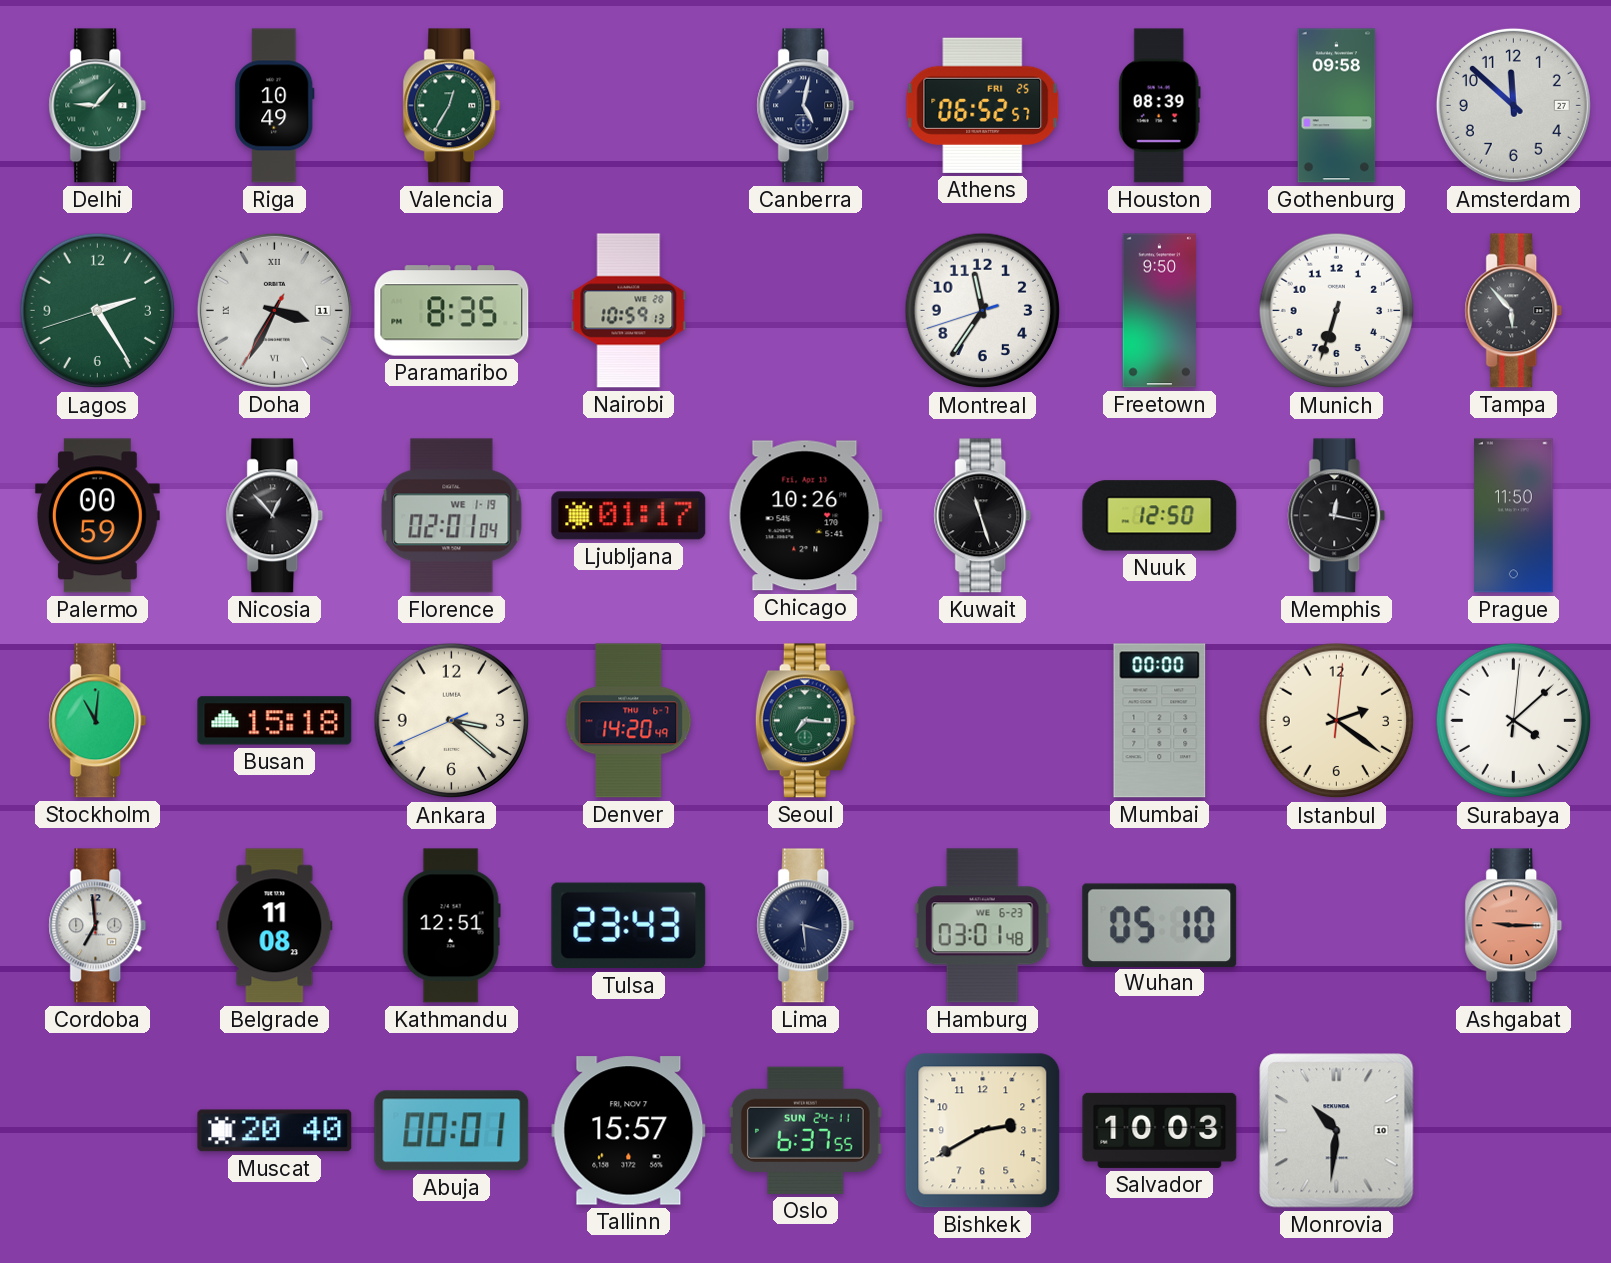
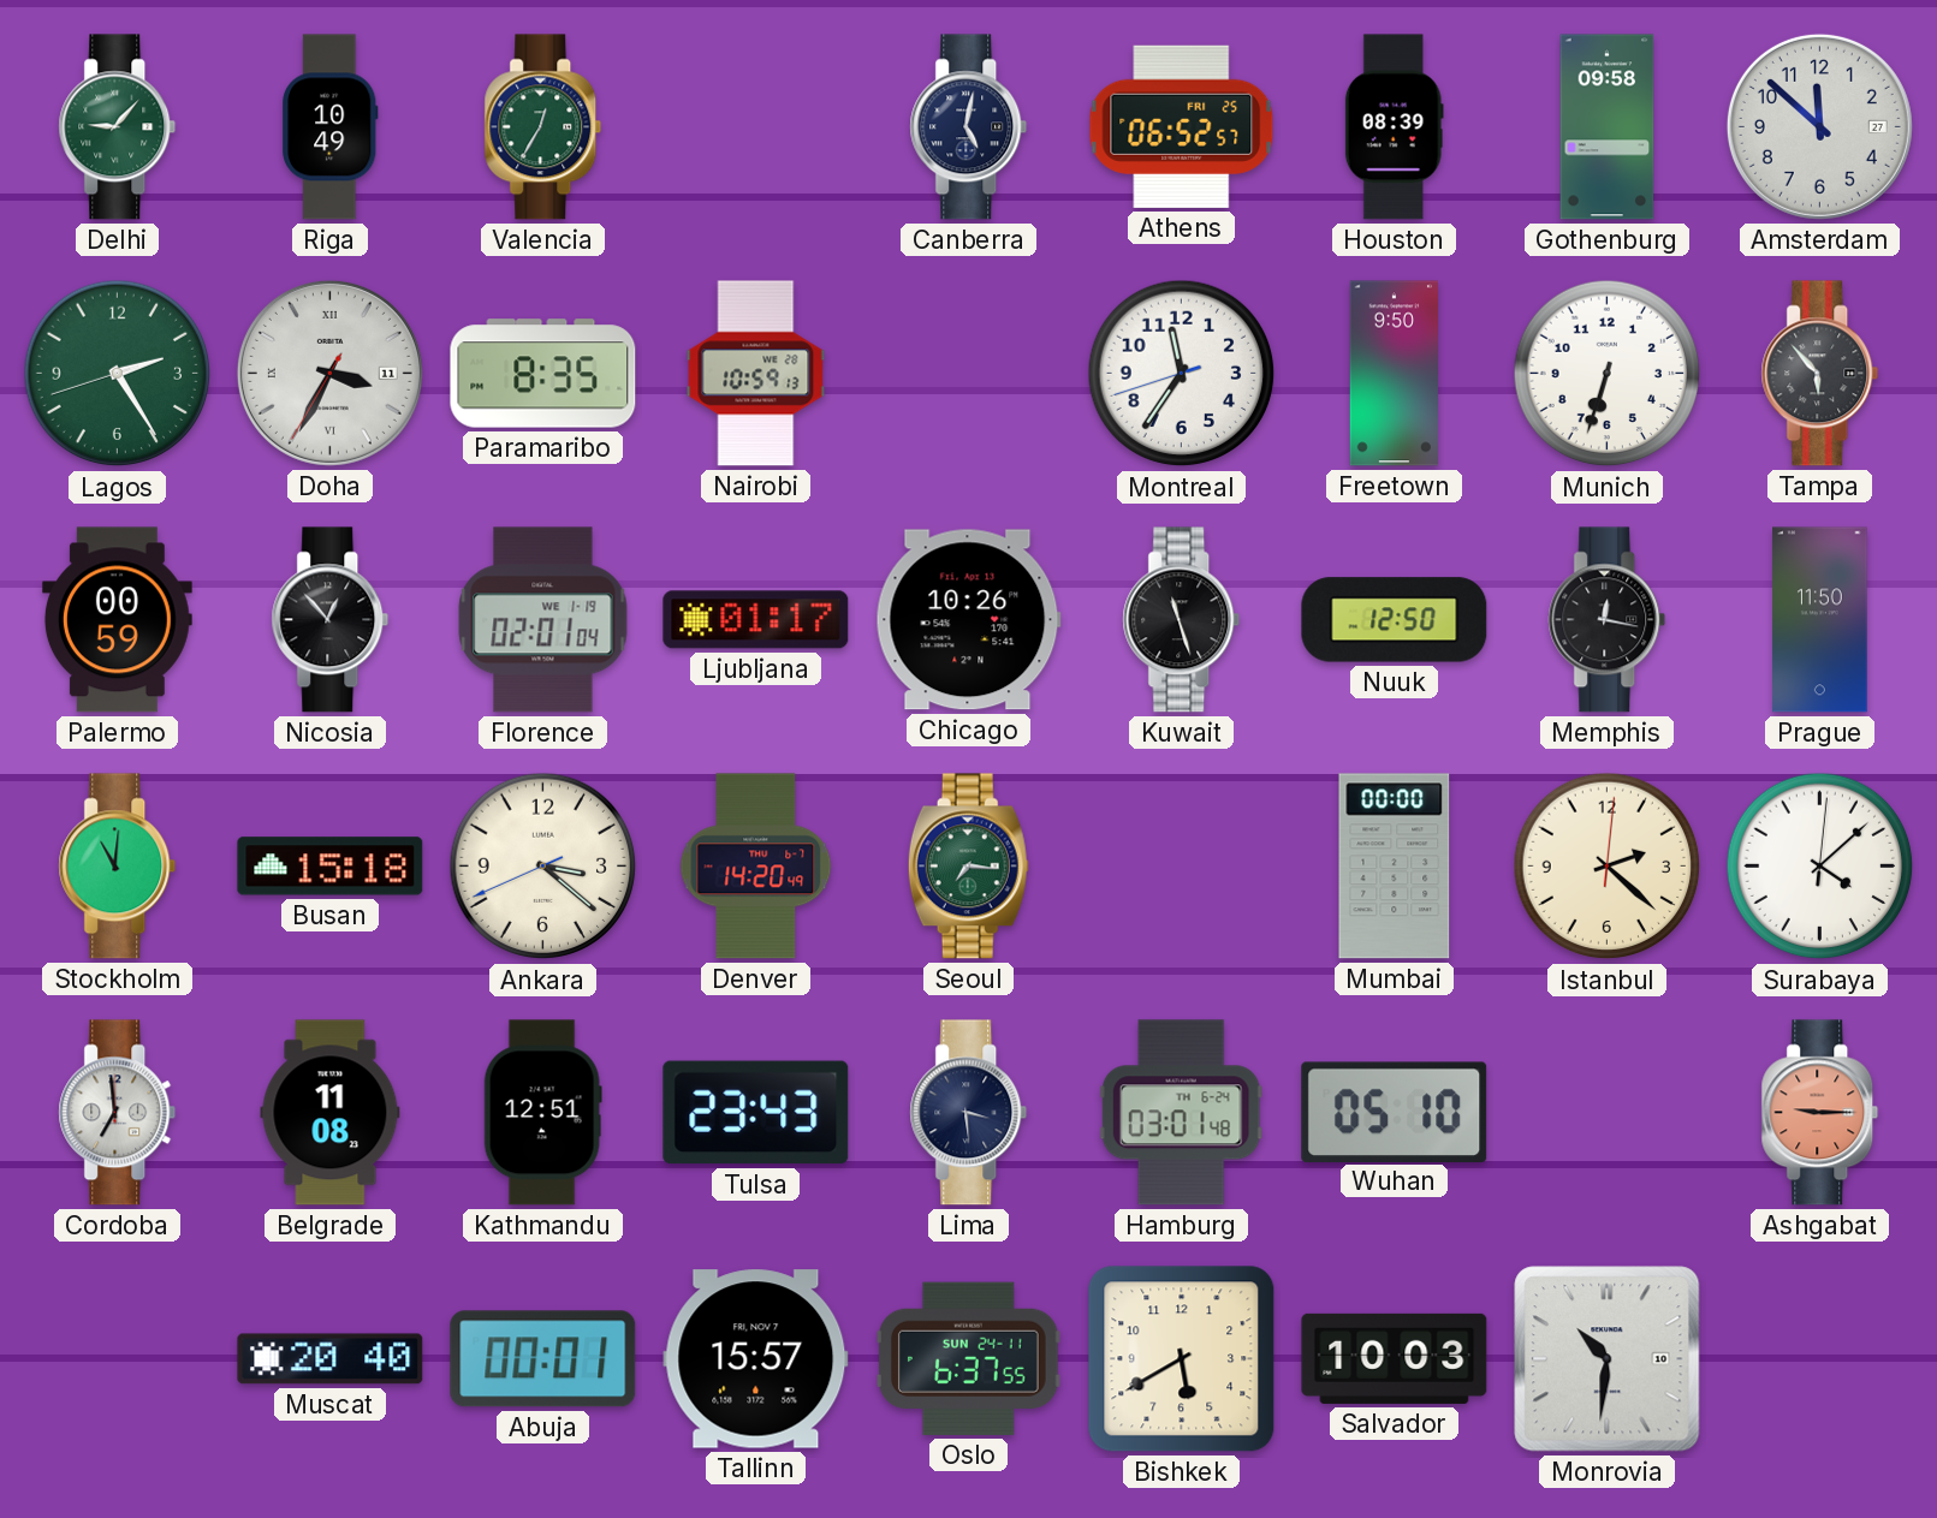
Istanbul: 2:21 -> 2:22
Hamburg date: WE 6-23 -> TH 6-24
Bishkek: 2:40 -> 5:40
